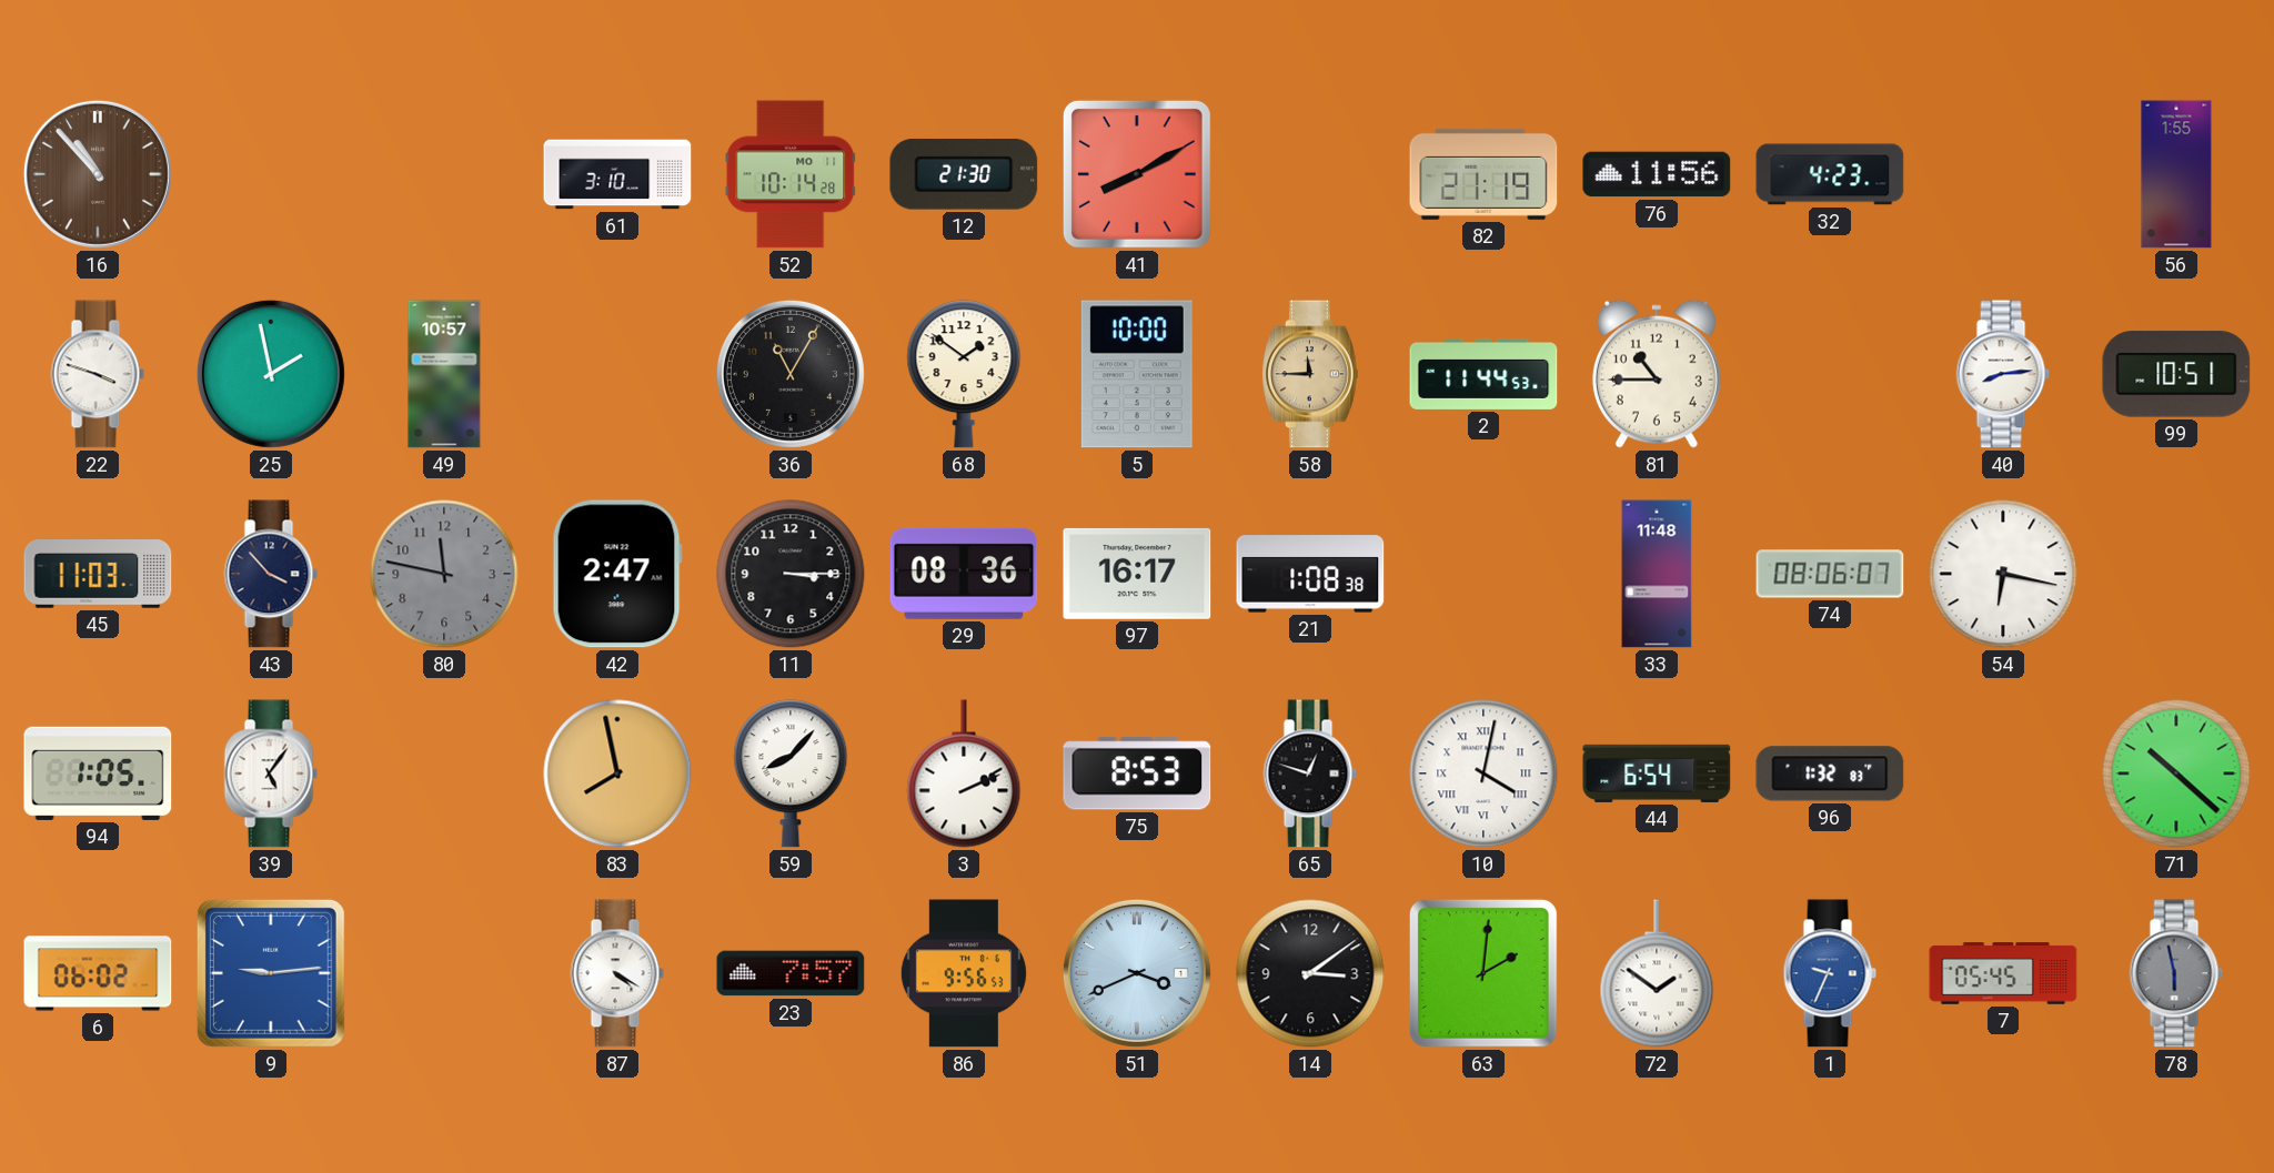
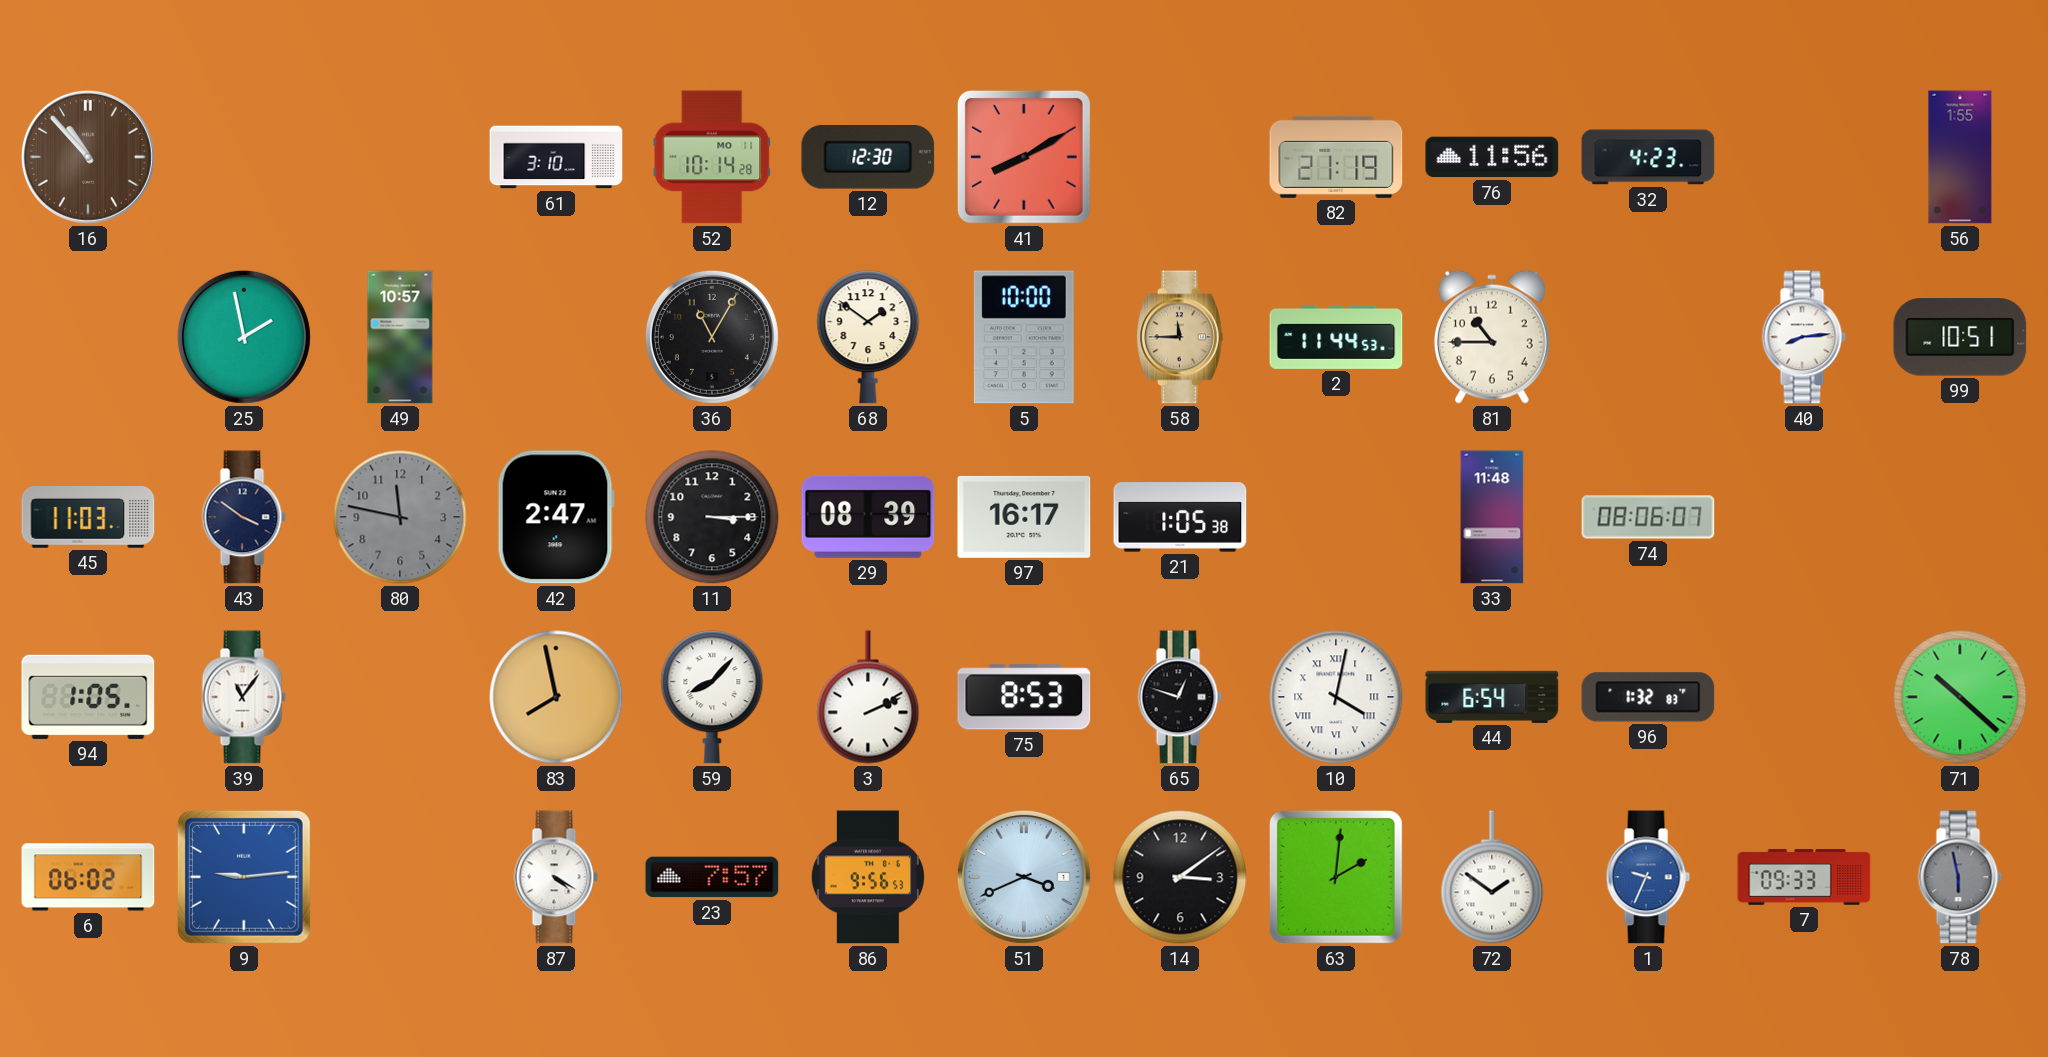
12: 21:30 -> 12:30
22: 3:48 -> none
43: 3:53 -> 3:51
29: 08:36 -> 08:39
21: 1:08 -> 1:05
54: 6:17 -> none
39: 5:06 -> 11:06
7: 05:45 -> 09:33
